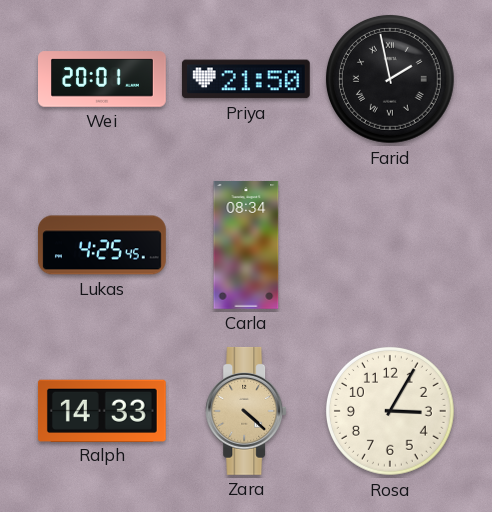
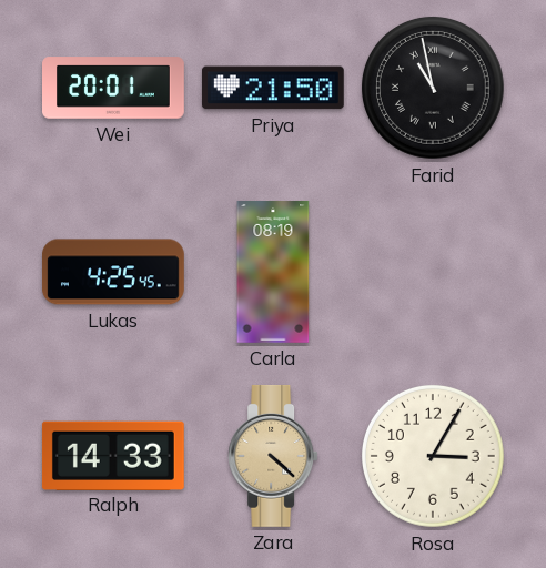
Farid: 1:58 -> 10:58
Carla: 08:34 -> 08:19
